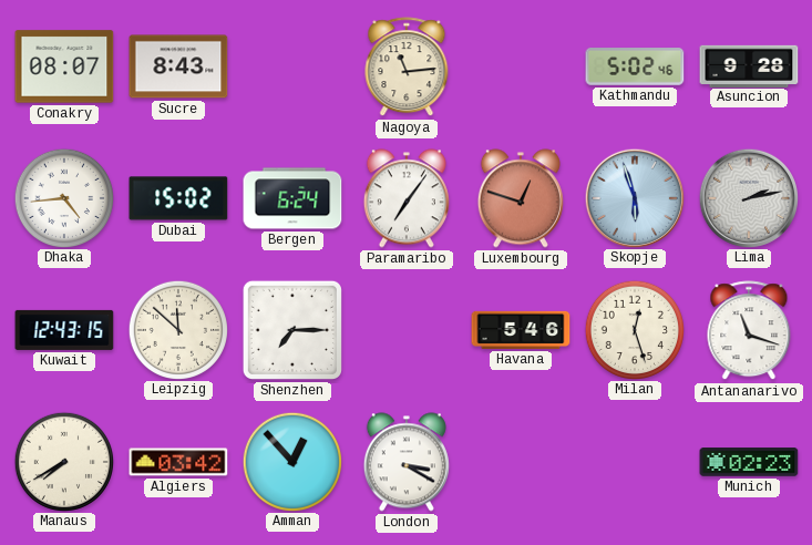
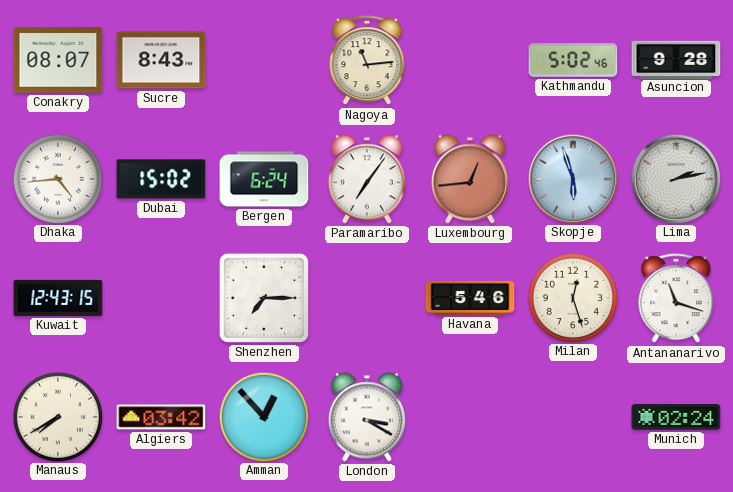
Luxembourg: 12:48 -> 12:44
Leipzig: 11:52 -> none
Munich: 02:23 -> 02:24
